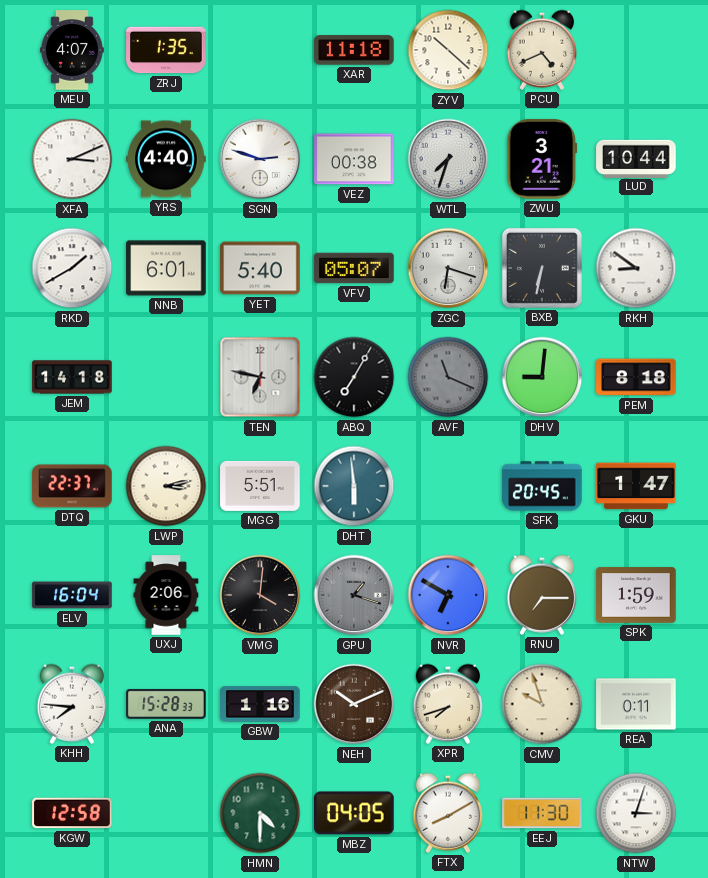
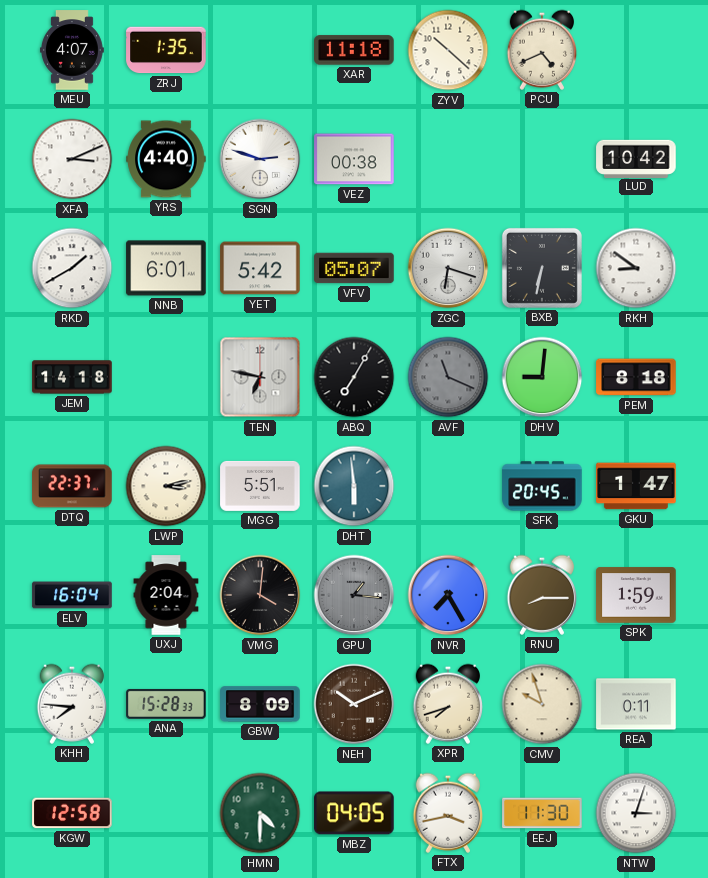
WTL: 7:33 -> none
ZWU: 3:21 -> none
LUD: 10:44 -> 10:42
YET: 5:40 -> 5:42
UXJ: 2:06 -> 2:04
GPU: 1:18 -> 1:16
NVR: 6:50 -> 7:25
RNU: 7:15 -> 8:15
GBW: 1:16 -> 8:09
FTX: 8:10 -> 3:43
